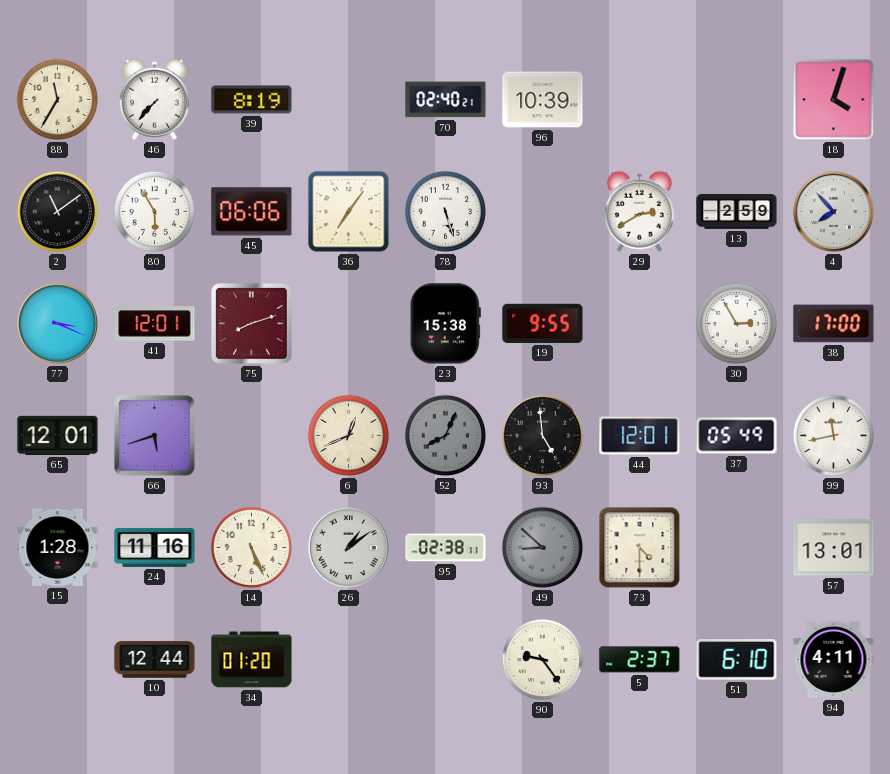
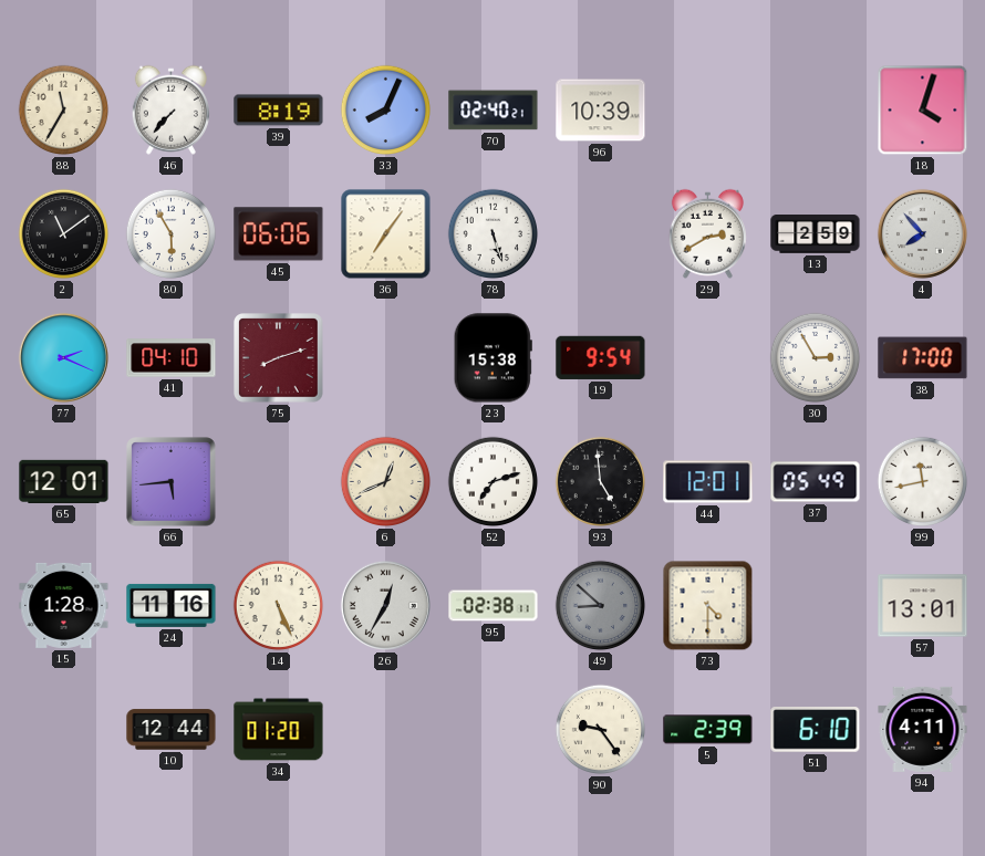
33: none -> 8:04
77: 3:19 -> 2:19
41: 12:01 -> 04:10
19: 9:55 -> 9:54
66: 5:42 -> 5:44
52: 8:04 -> 7:12
52 dial: grey -> white
26: 1:09 -> 12:35
5: 2:37 -> 2:39
